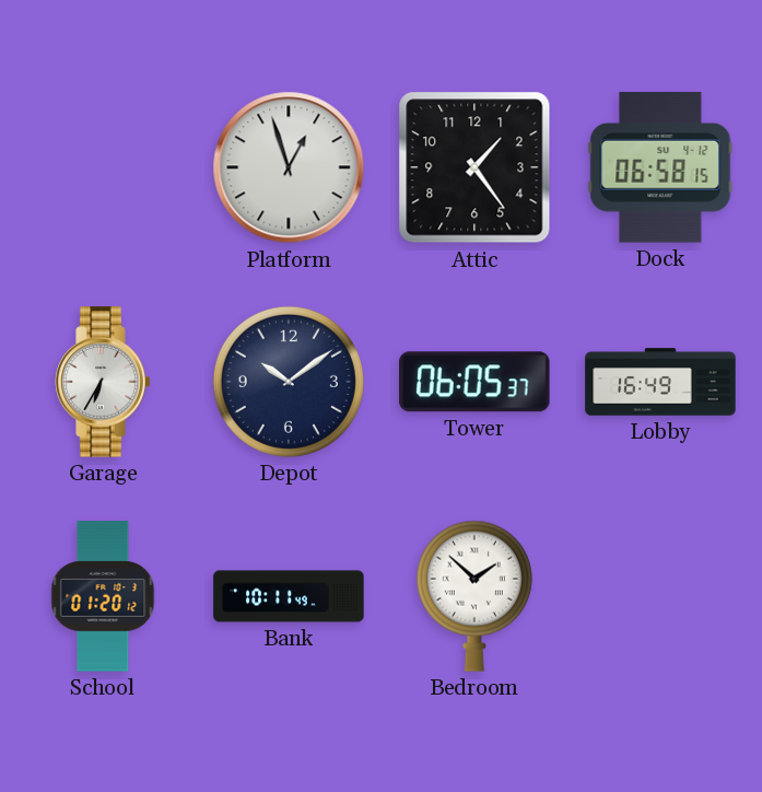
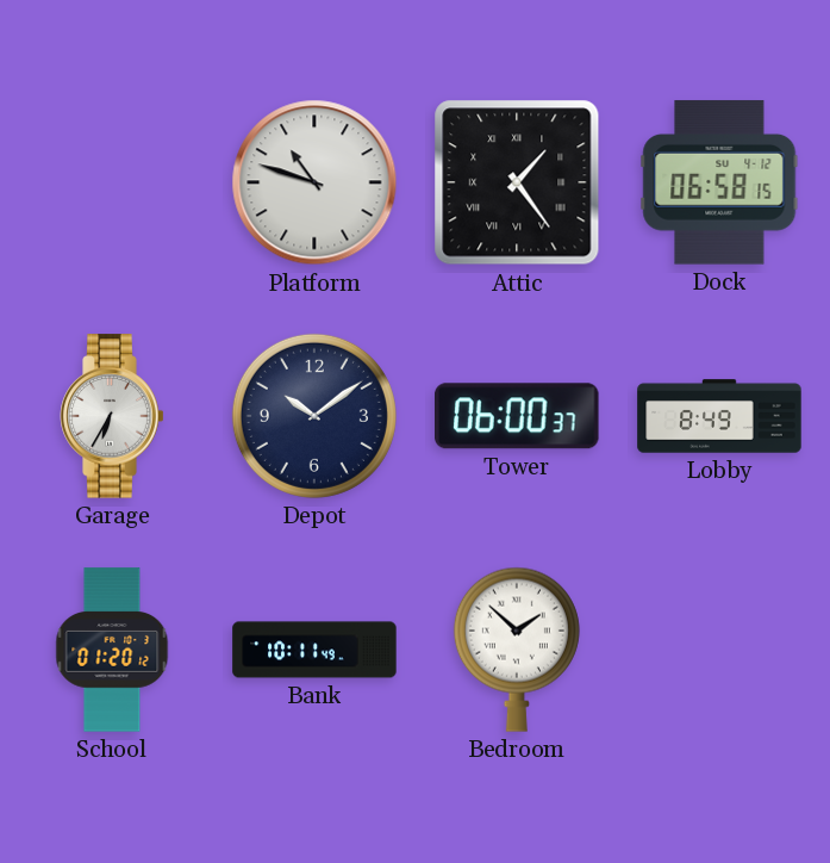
Platform: 12:57 -> 10:48
Attic numerals: Arabic -> Roman
Tower: 06:05 -> 06:00
Lobby: 16:49 -> 8:49
